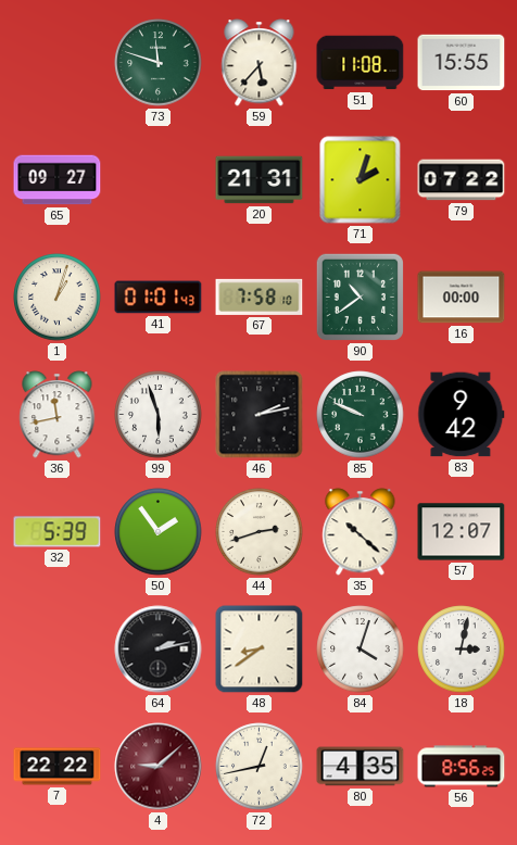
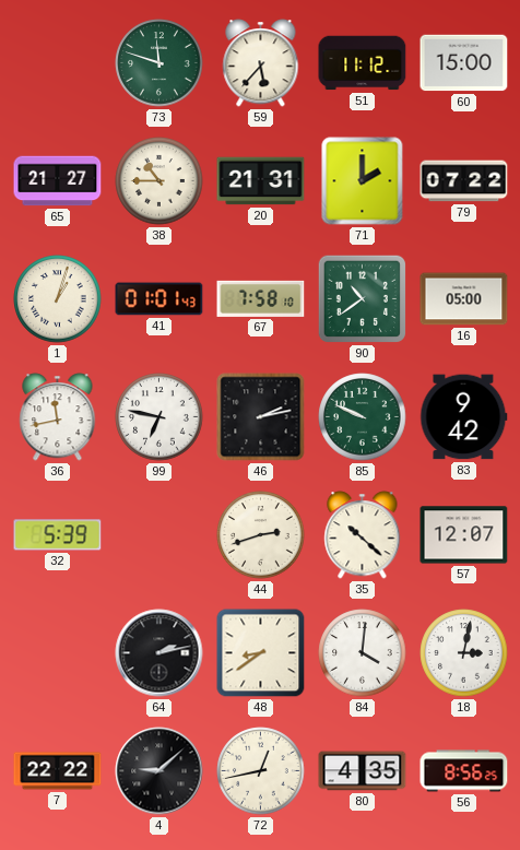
51: 11:08 -> 11:12
60: 15:55 -> 15:00
65: 09:27 -> 21:27
38: none -> 10:45
71: 2:03 -> 2:00
16: 00:00 -> 05:00
99: 5:57 -> 6:47
50: 1:54 -> none
84: 4:03 -> 4:01
4 dial: burgundy -> black
